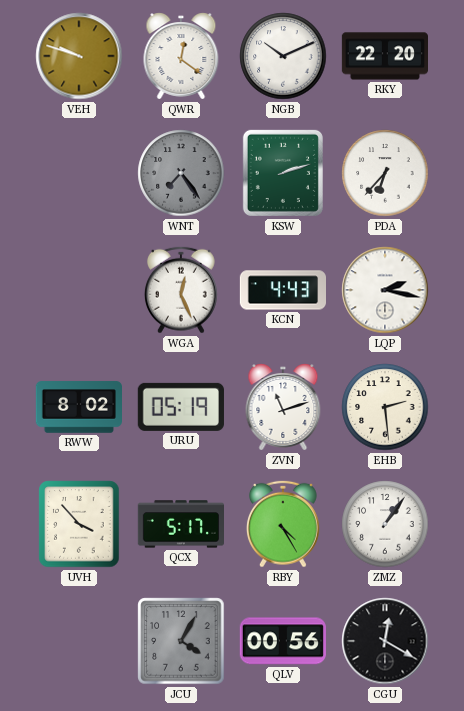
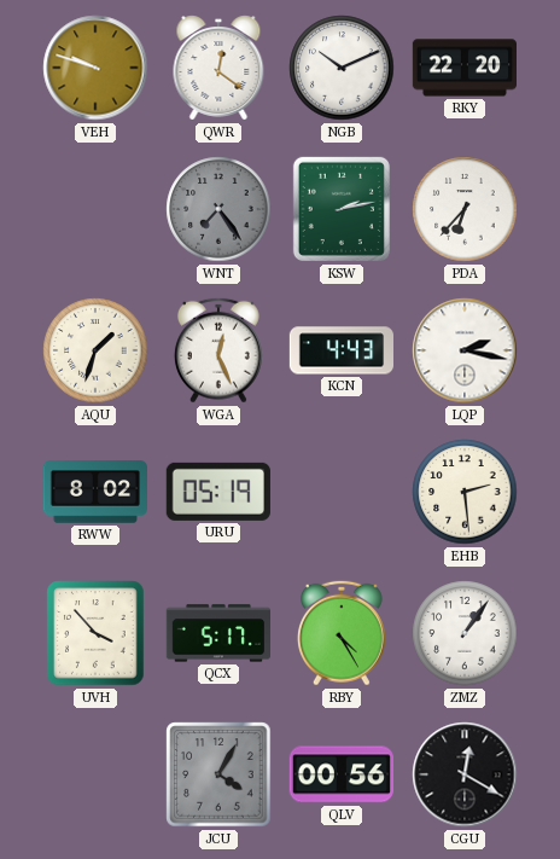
KSW: 2:12 -> 2:13
AQU: none -> 1:33
ZVN: 11:12 -> none
